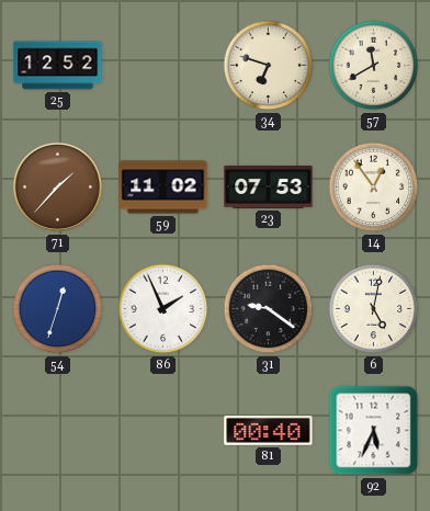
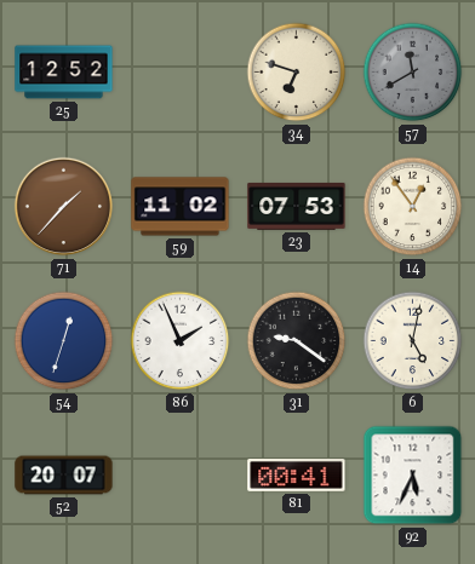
57 dial: cream -> grey
52: none -> 20:07
81: 00:40 -> 00:41
